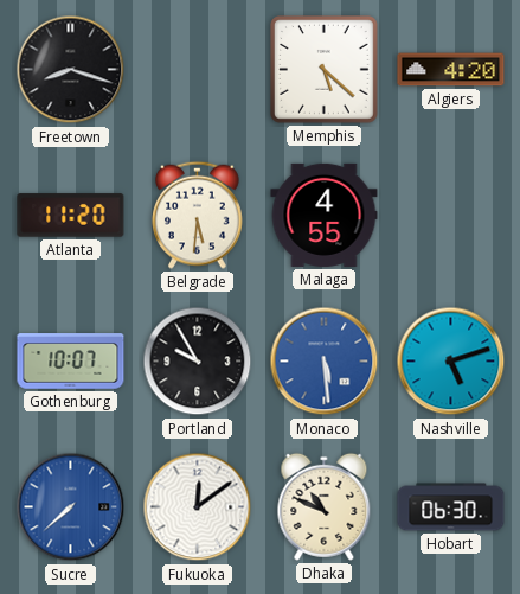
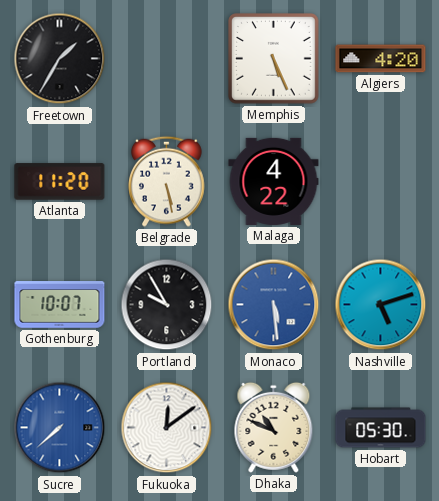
Freetown: 8:18 -> 1:35
Memphis: 5:22 -> 5:26
Belgrade: 5:31 -> 5:28
Malaga: 4:55 -> 4:22
Hobart: 06:30 -> 05:30
